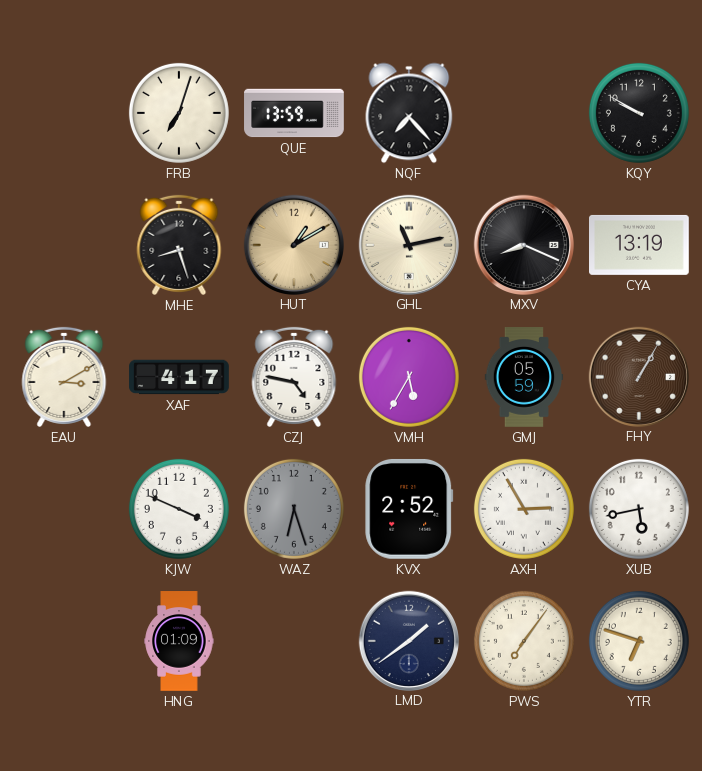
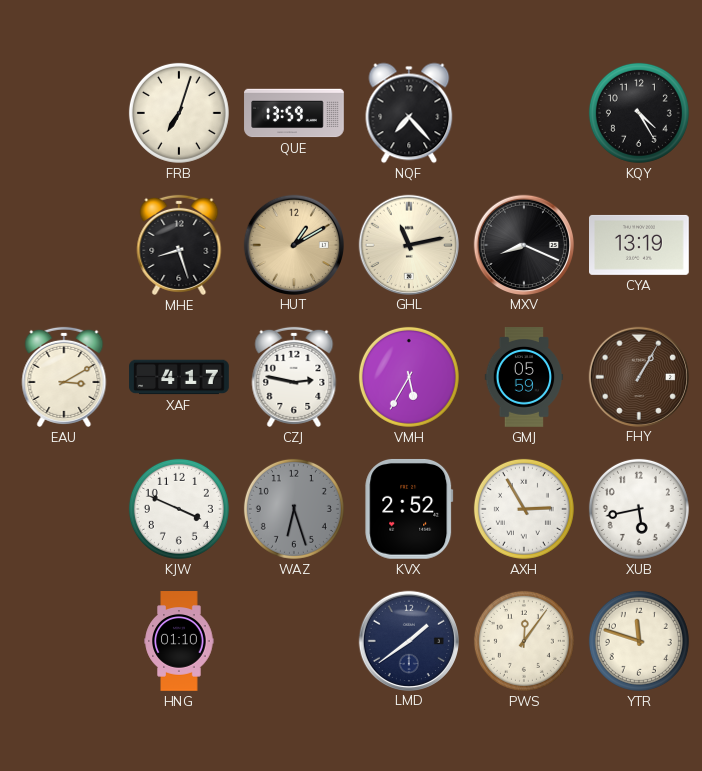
KQY: 9:50 -> 4:25
CZJ: 4:47 -> 2:47
HNG: 01:09 -> 01:10
PWS: 7:06 -> 12:06
YTR: 6:48 -> 11:48
